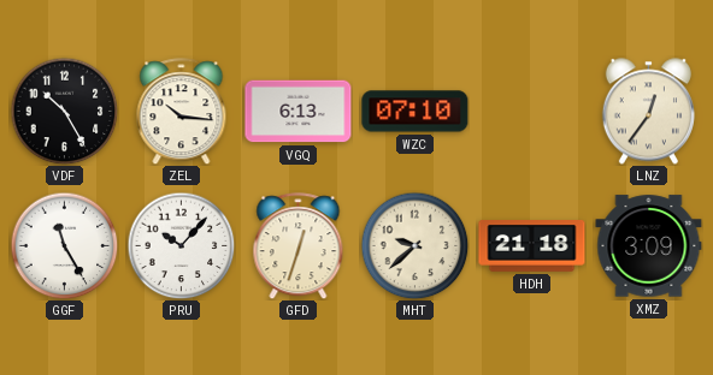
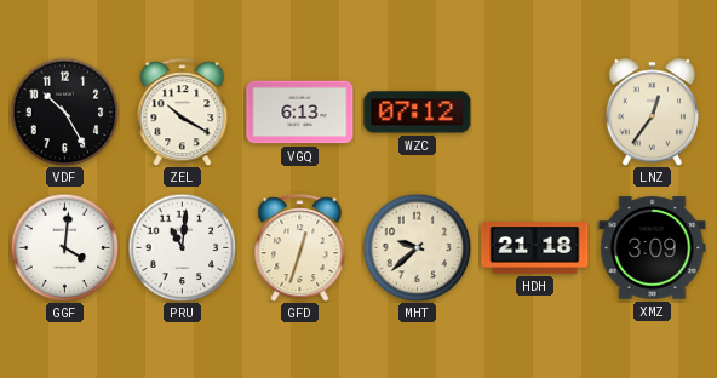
ZEL: 10:16 -> 10:20
WZC: 07:10 -> 07:12
GGF: 11:25 -> 4:01
PRU: 10:07 -> 11:01
